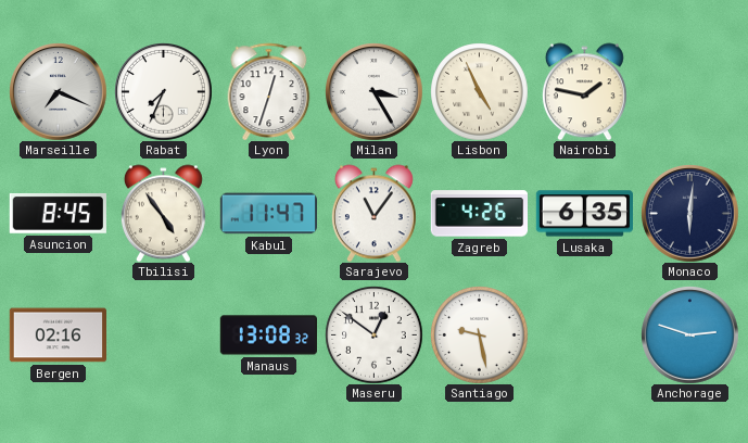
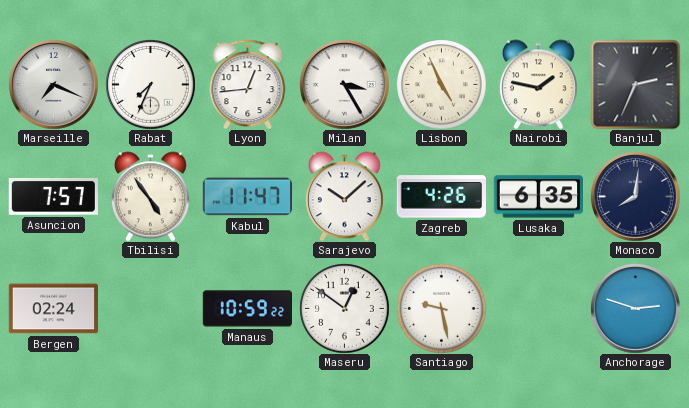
Lyon: 12:33 -> 12:44
Banjul: none -> 2:34
Asuncion: 8:45 -> 7:57
Sarajevo: 11:06 -> 10:08
Monaco: 6:01 -> 8:01
Bergen: 02:16 -> 02:24
Manaus: 13:08 -> 10:59
